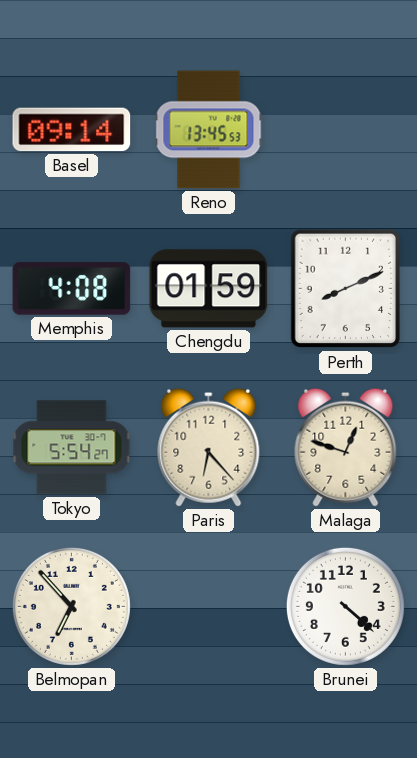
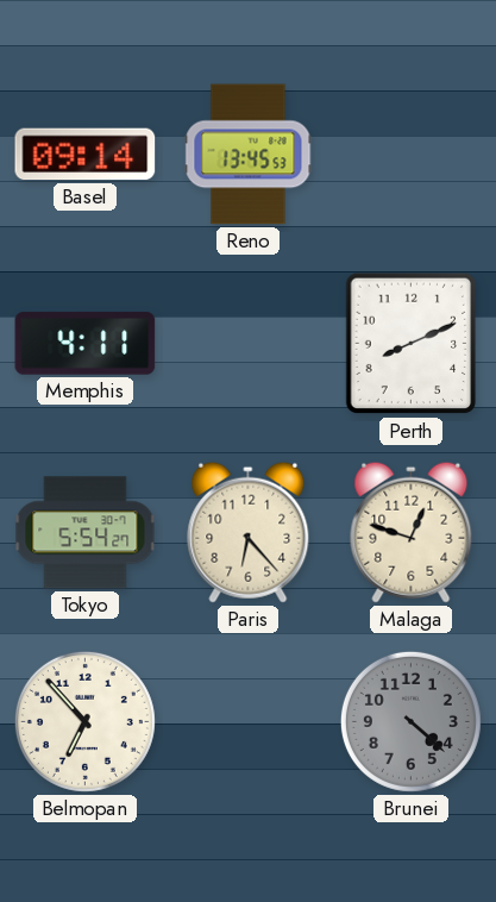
Memphis: 4:08 -> 4:11
Chengdu: 01:59 -> none
Brunei dial: white -> grey
